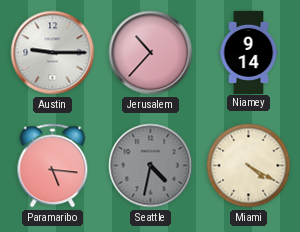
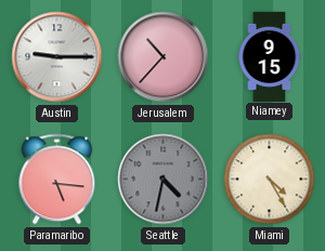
Niamey: 9:14 -> 9:15
Miami: 4:20 -> 4:25
